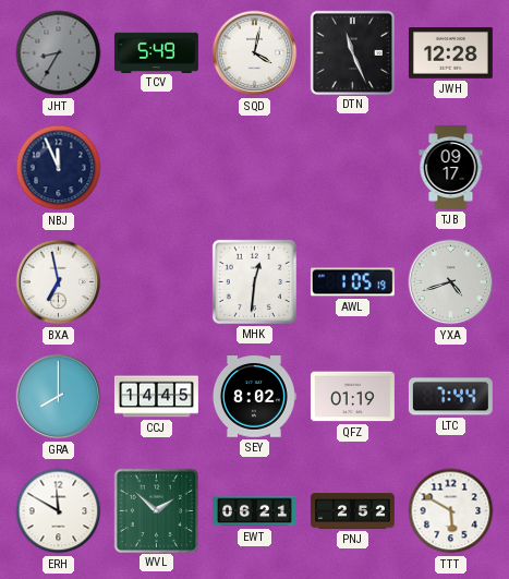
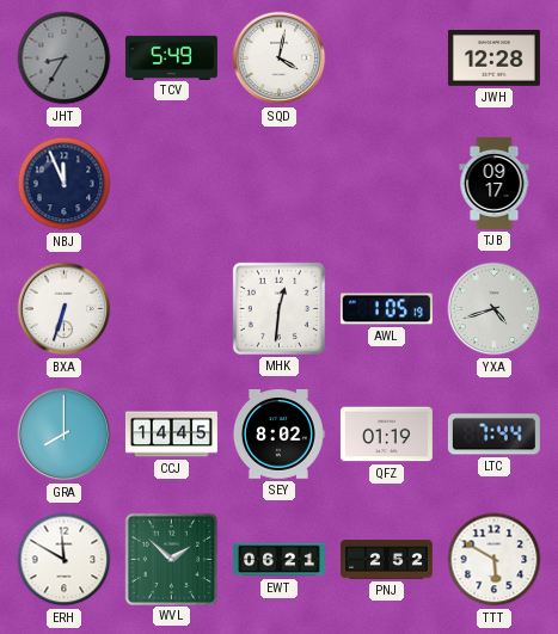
DTN: 11:26 -> none
BXA: 6:58 -> 6:33
